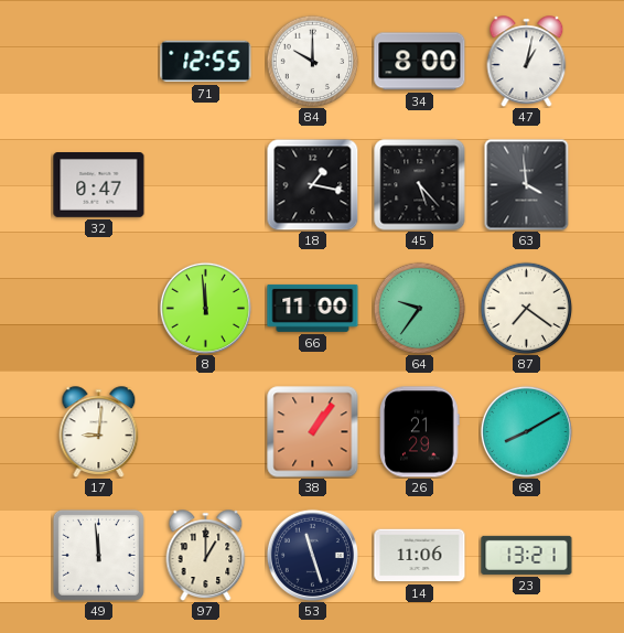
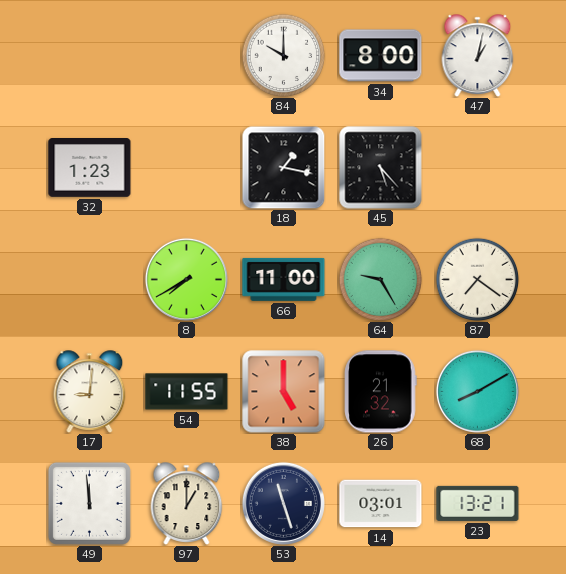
71: 12:55 -> none
32: 0:47 -> 1:23
63: 3:59 -> none
8: 11:59 -> 7:40
64: 9:36 -> 9:25
54: none -> 11:55
38: 1:06 -> 5:00
26: 21:29 -> 21:32
14: 11:06 -> 03:01
